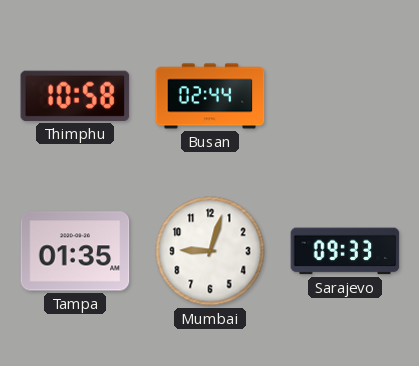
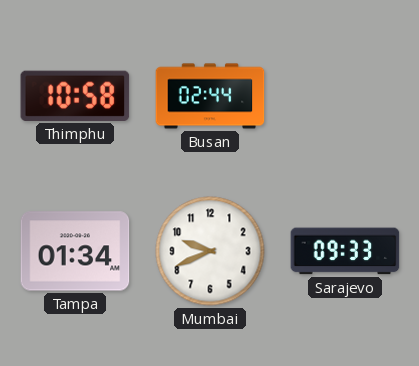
Tampa: 01:35 -> 01:34
Mumbai: 9:03 -> 9:41
